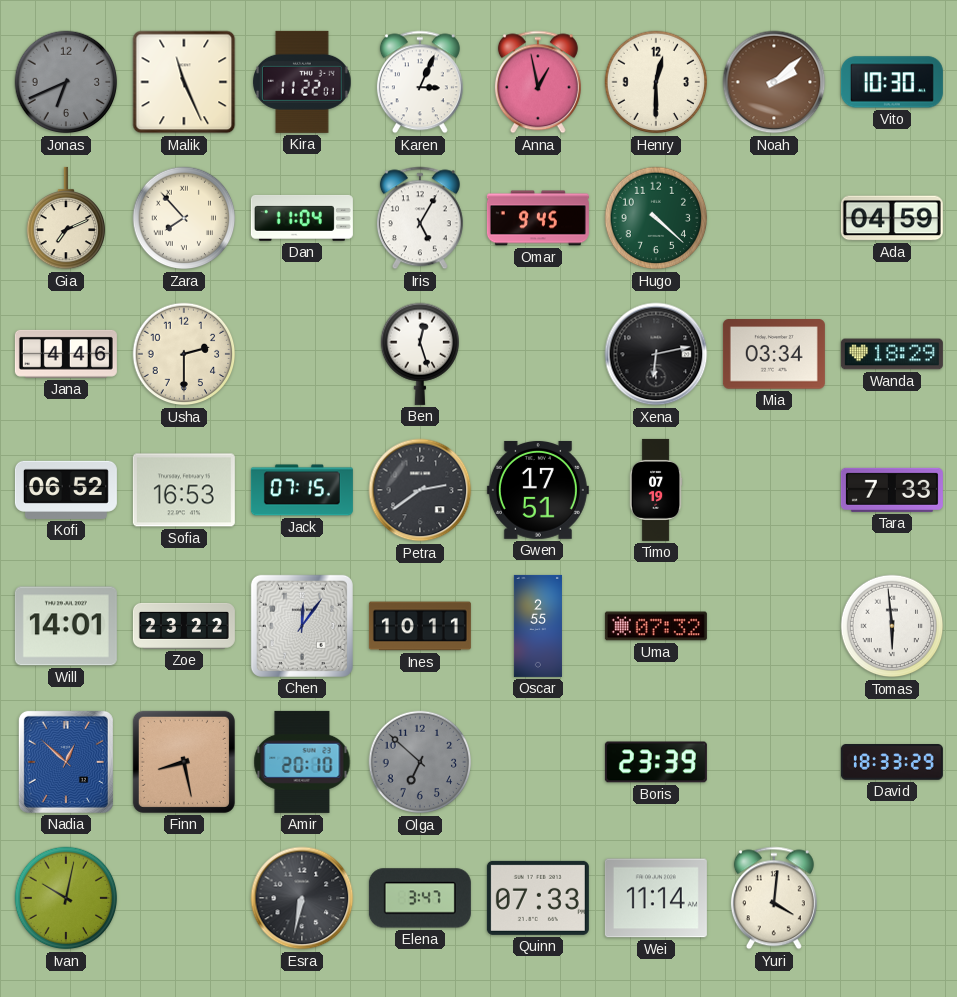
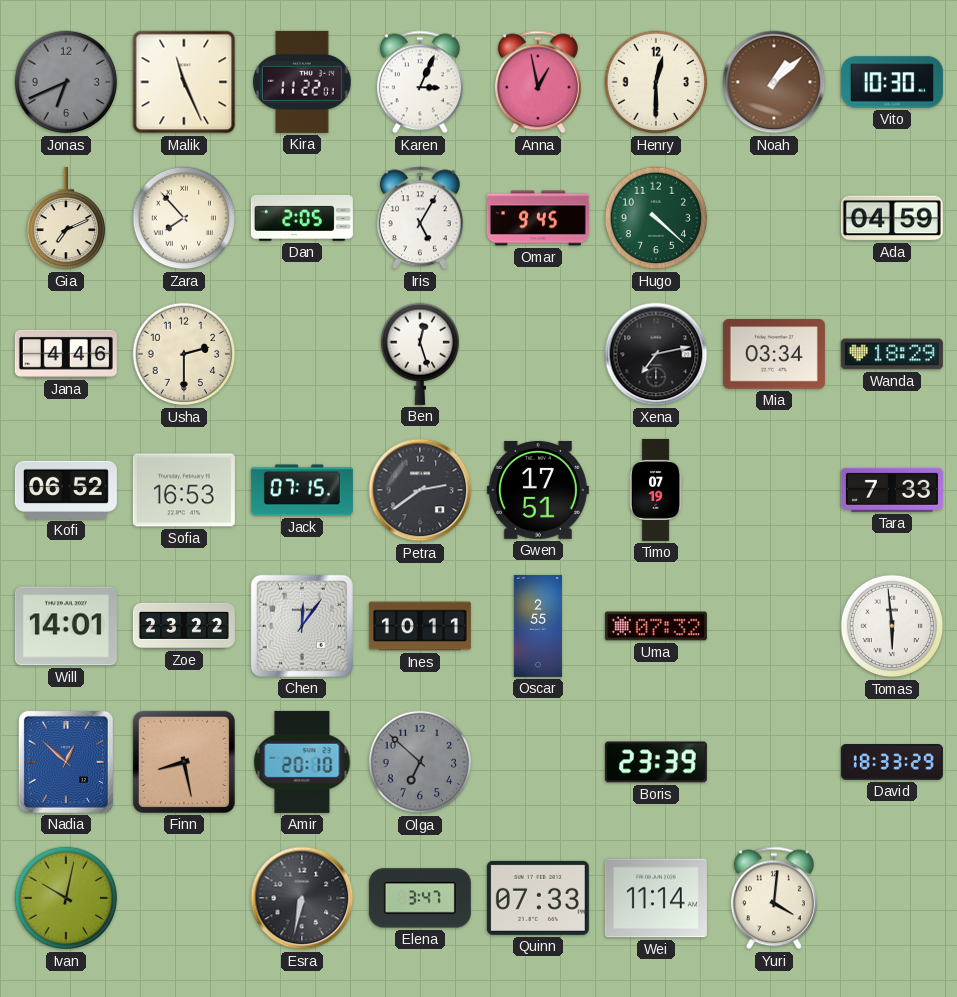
Noah: 2:08 -> 1:08
Dan: 11:04 -> 2:05
Xena: 6:13 -> 7:13
